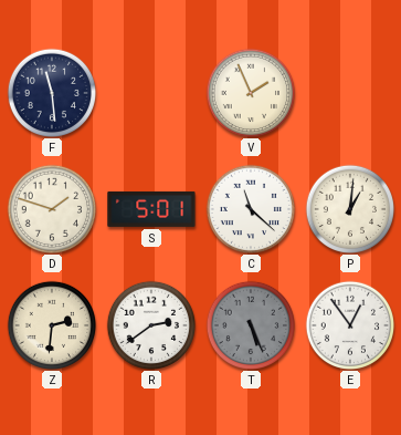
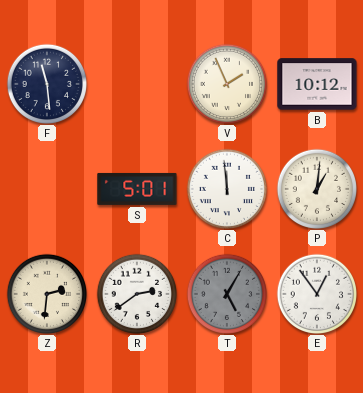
B: none -> 10:12
D: 1:48 -> none
C: 11:22 -> 11:59
T: 5:26 -> 5:05
